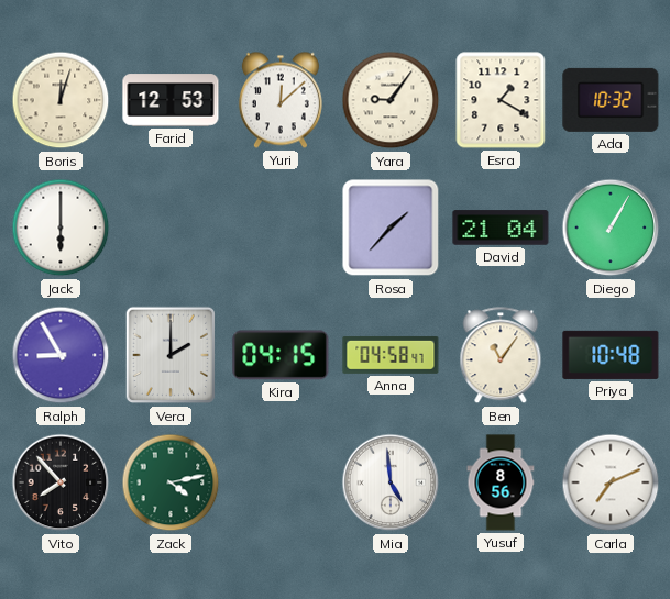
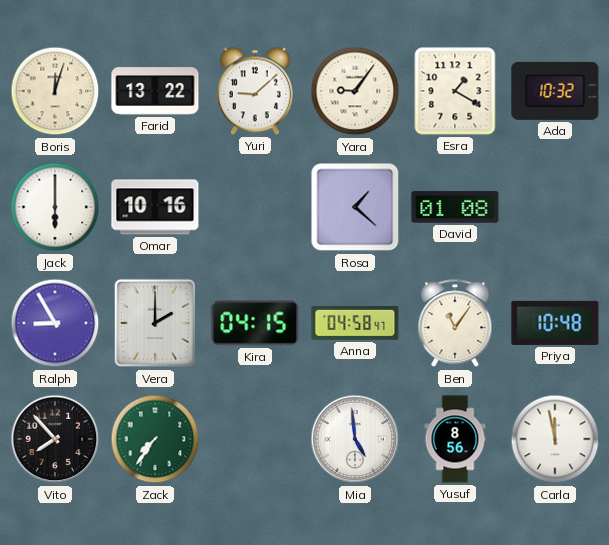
Farid: 12:53 -> 13:22
Yuri: 12:08 -> 9:08
Omar: none -> 10:16
Rosa: 1:37 -> 1:22
David: 21:04 -> 01:08
Diego: 1:05 -> none
Zack: 4:13 -> 7:36
Carla: 7:11 -> 11:58
